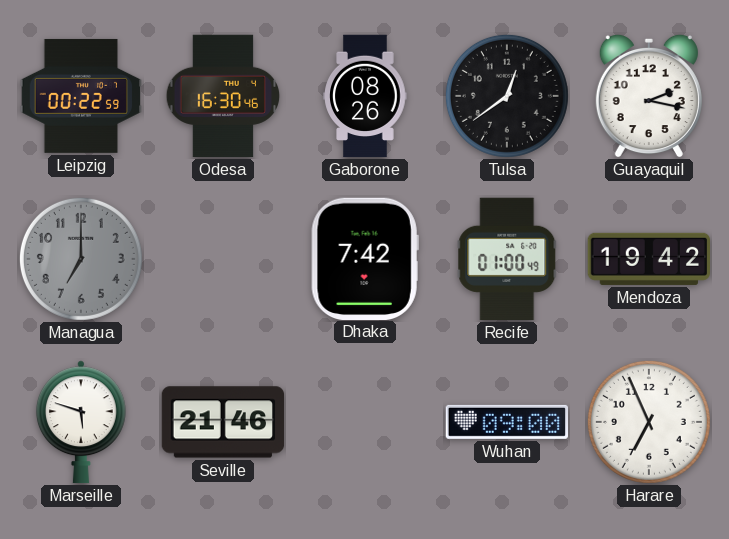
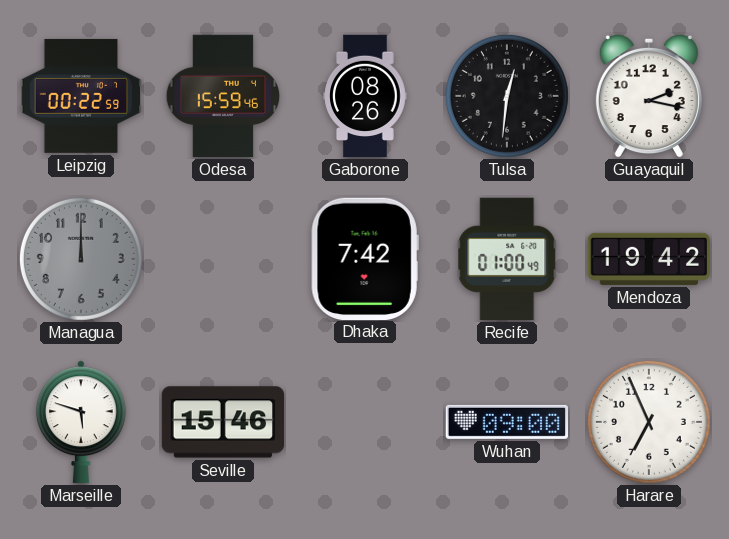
Odesa: 16:30 -> 15:59
Tulsa: 12:39 -> 12:31
Managua: 7:00 -> 12:00
Seville: 21:46 -> 15:46
